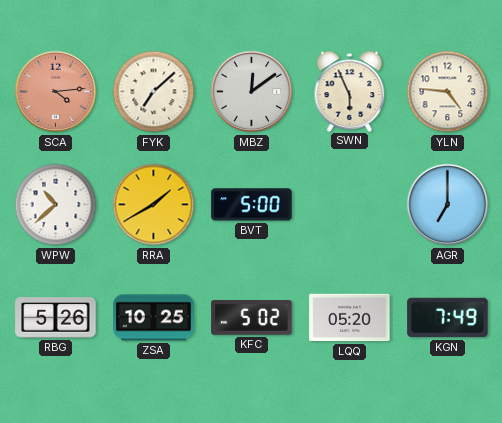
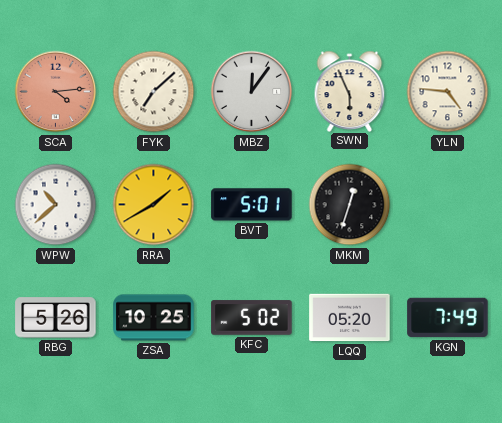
MBZ: 12:09 -> 12:06
BVT: 5:00 -> 5:01
MKM: none -> 12:33
AGR: 7:00 -> none
